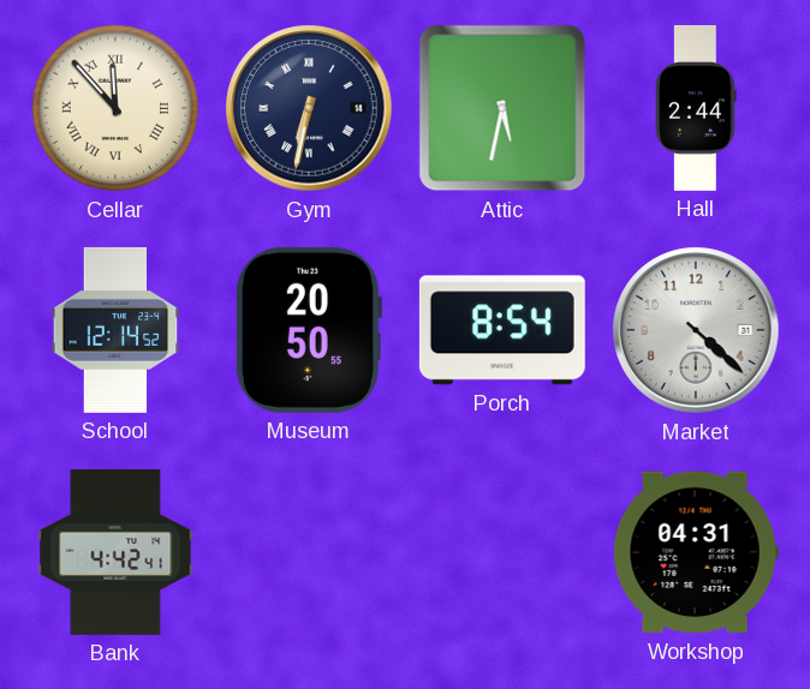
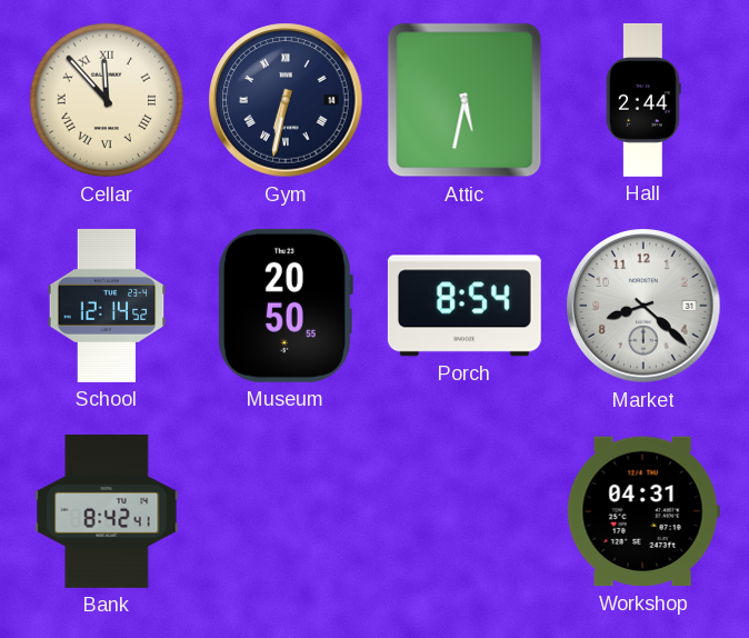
Market: 4:22 -> 8:22
Bank: 4:42 -> 8:42
